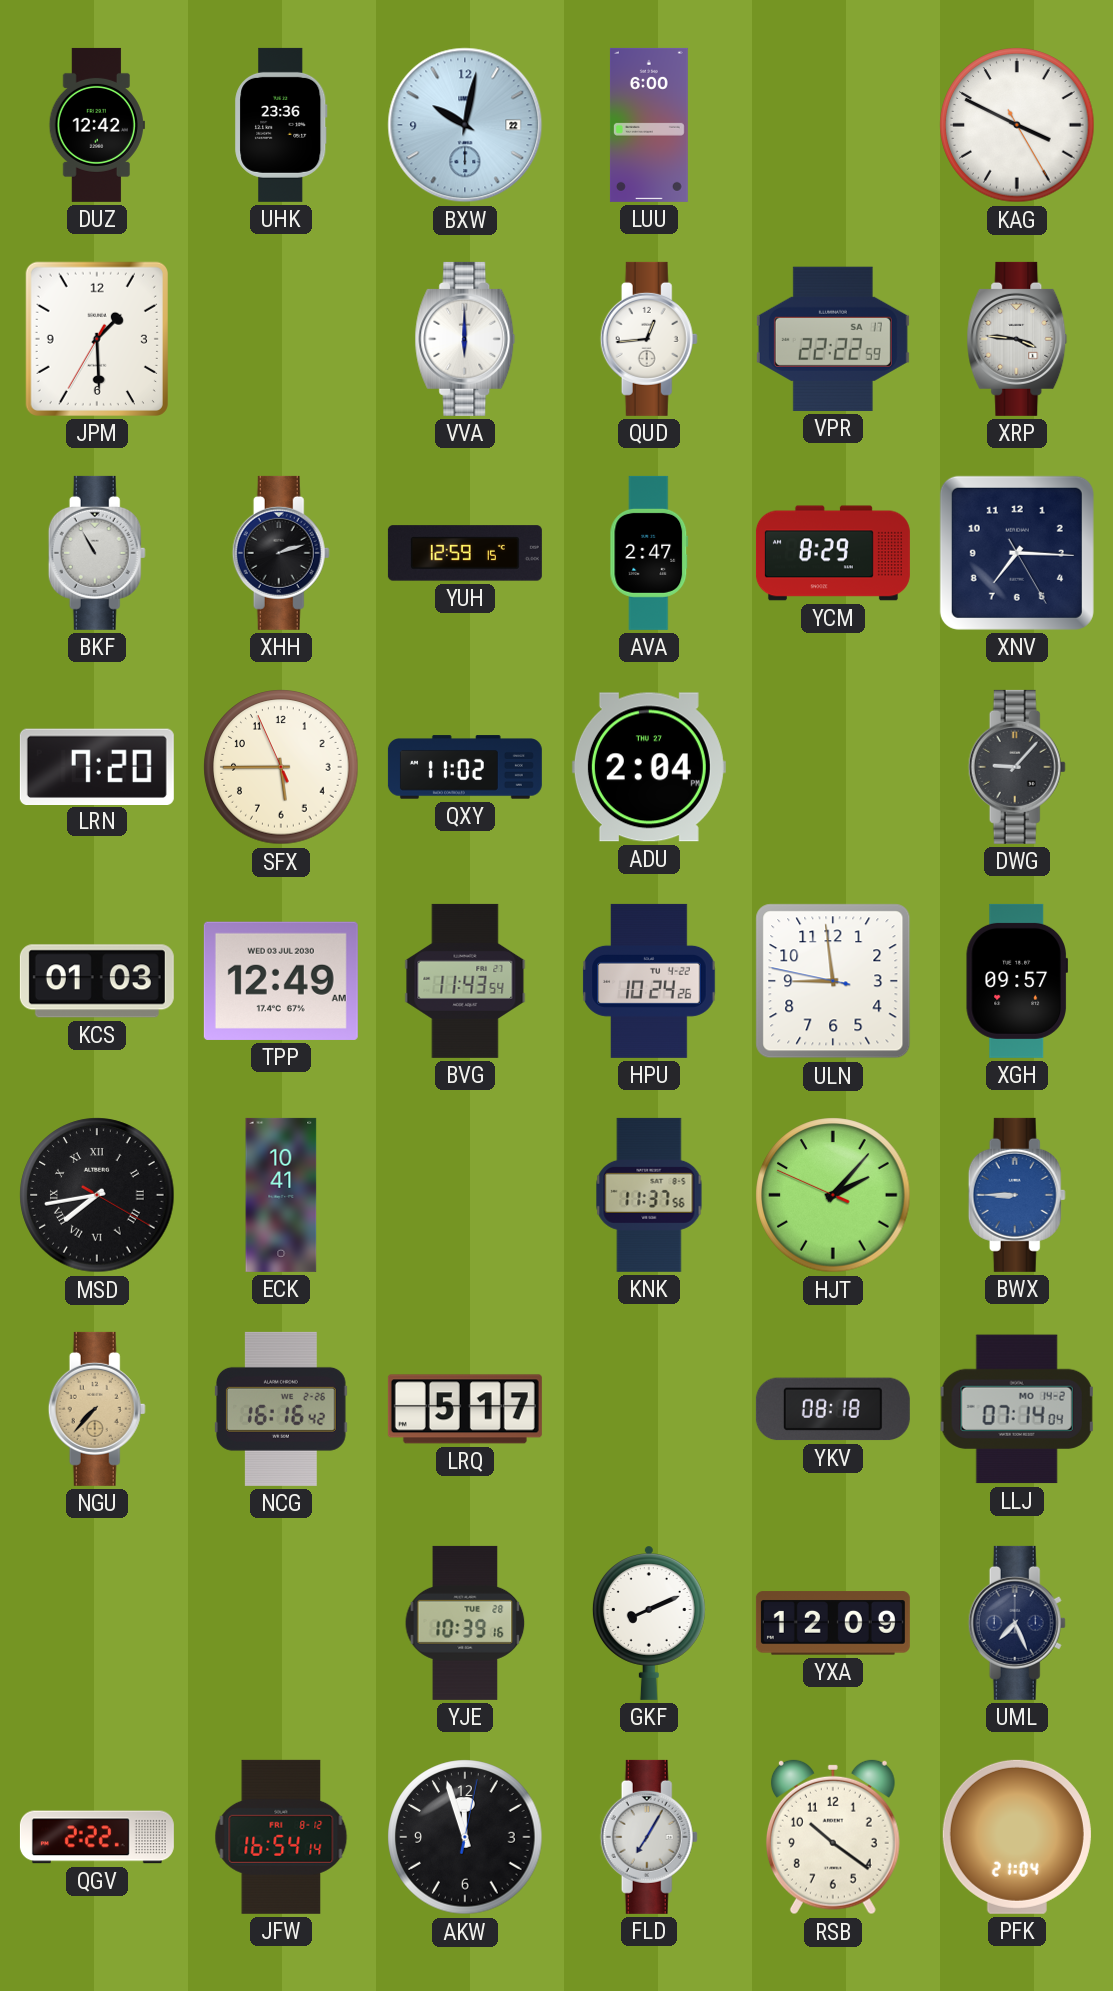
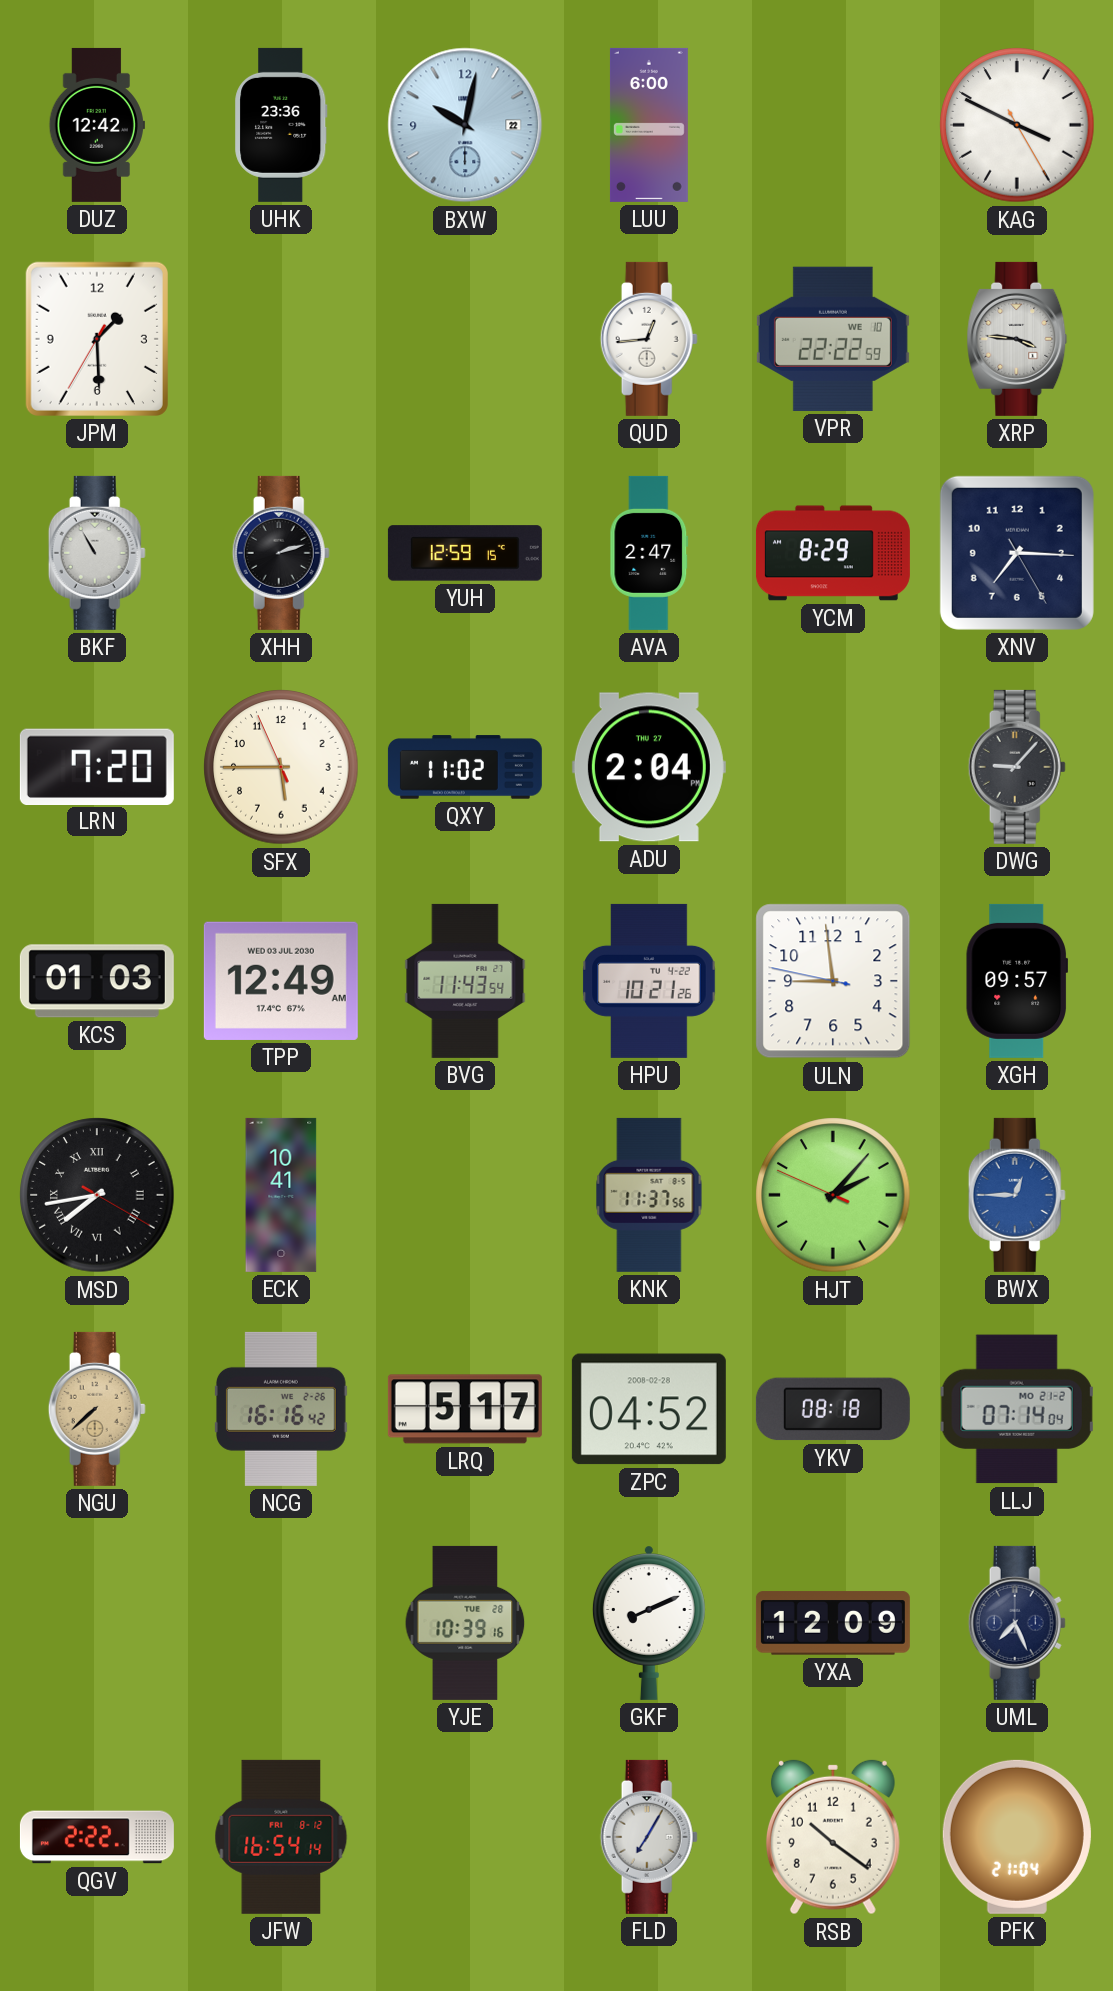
VVA: 6:00 -> none
VPR date: SA 17 -> WE 10
HPU: 10:24 -> 10:21
BWX: 8:45 -> 12:45
NGU: 7:37 -> 7:38
ZPC: none -> 04:52
LLJ date: MO 14-2 -> MO 21-2
AKW: 11:57 -> none
